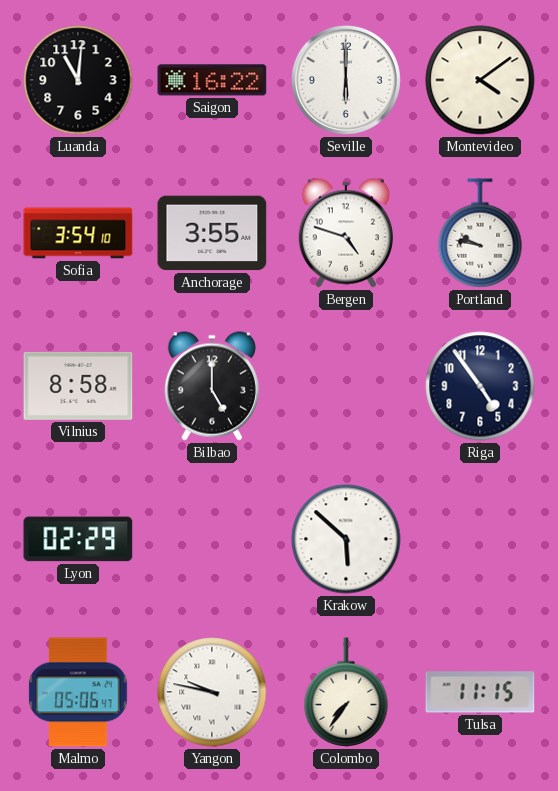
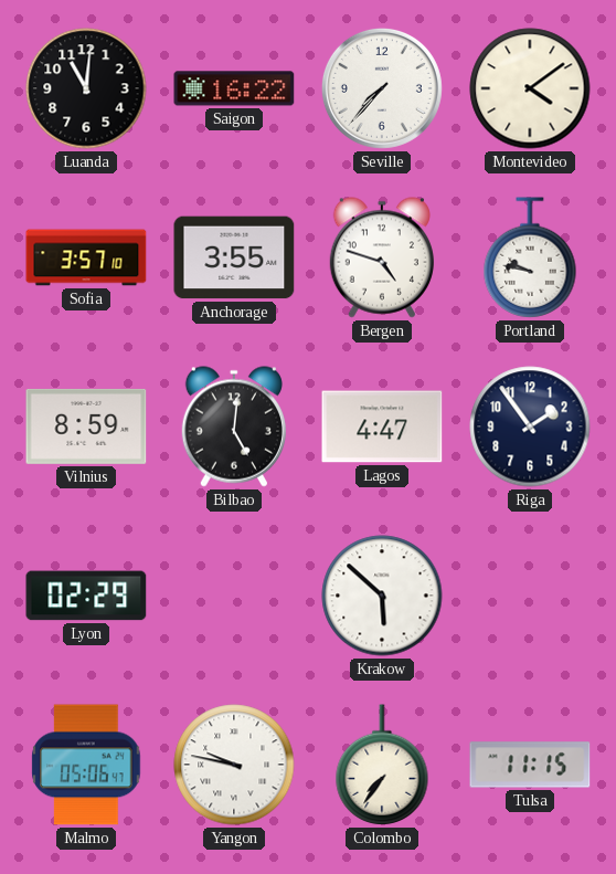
Seville: 6:00 -> 7:37
Sofia: 3:54 -> 3:57
Vilnius: 8:58 -> 8:59
Bilbao: 5:00 -> 5:01
Lagos: none -> 4:47
Riga: 4:54 -> 1:54
